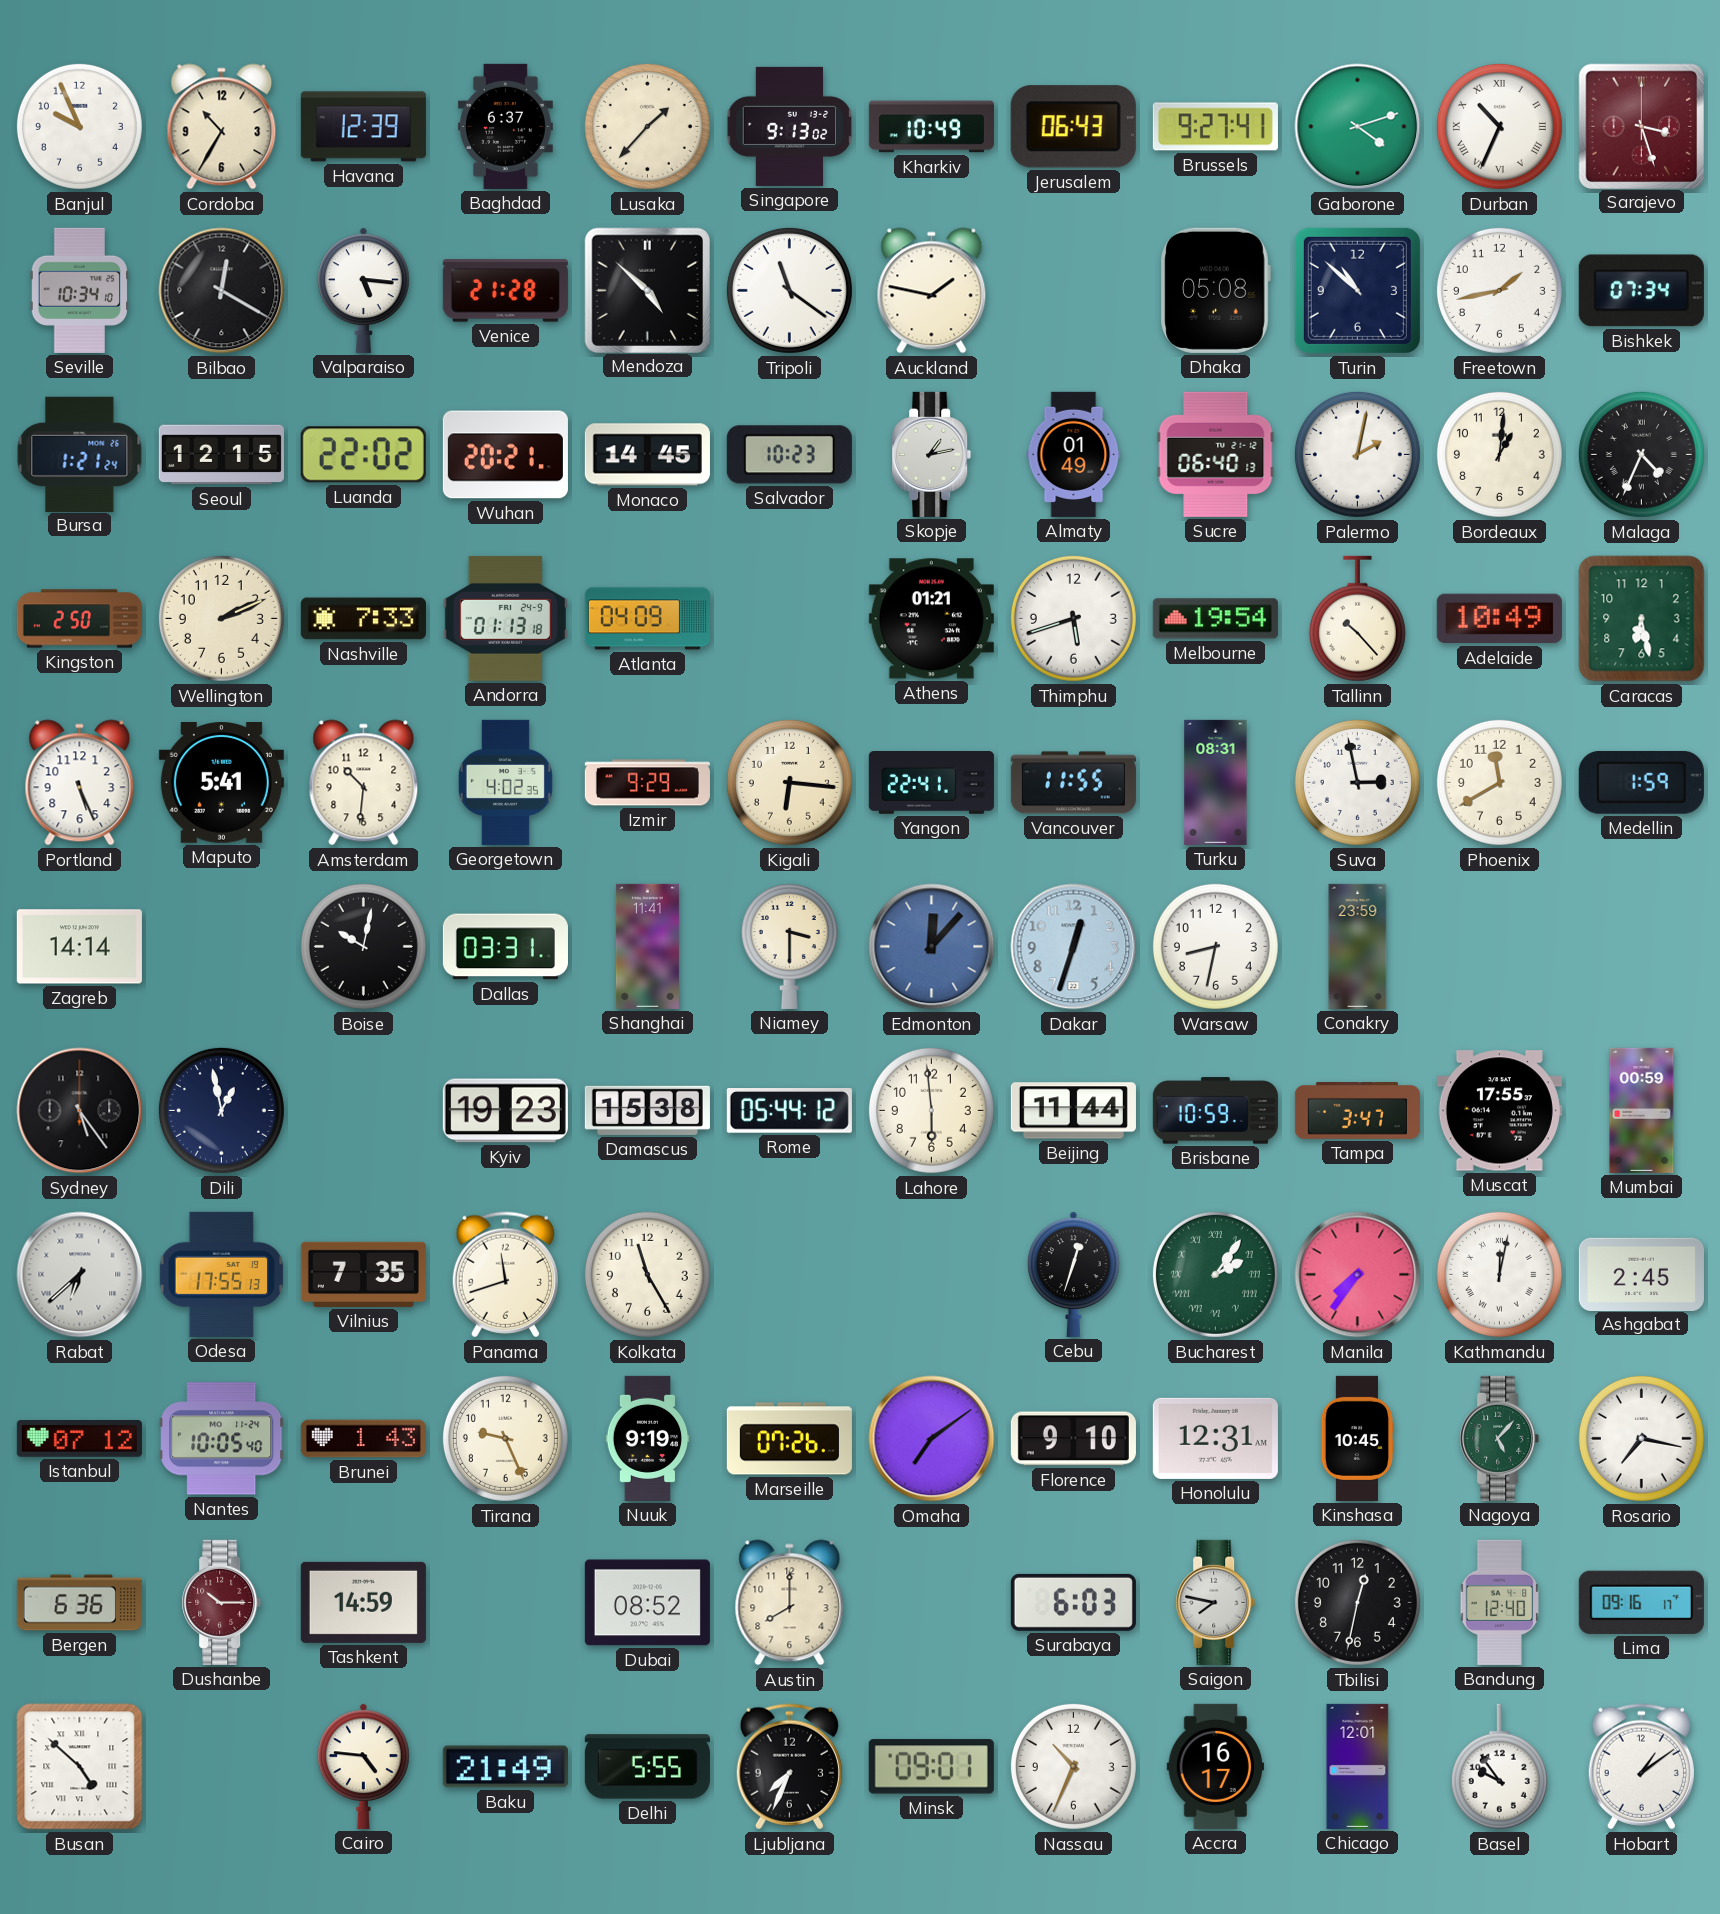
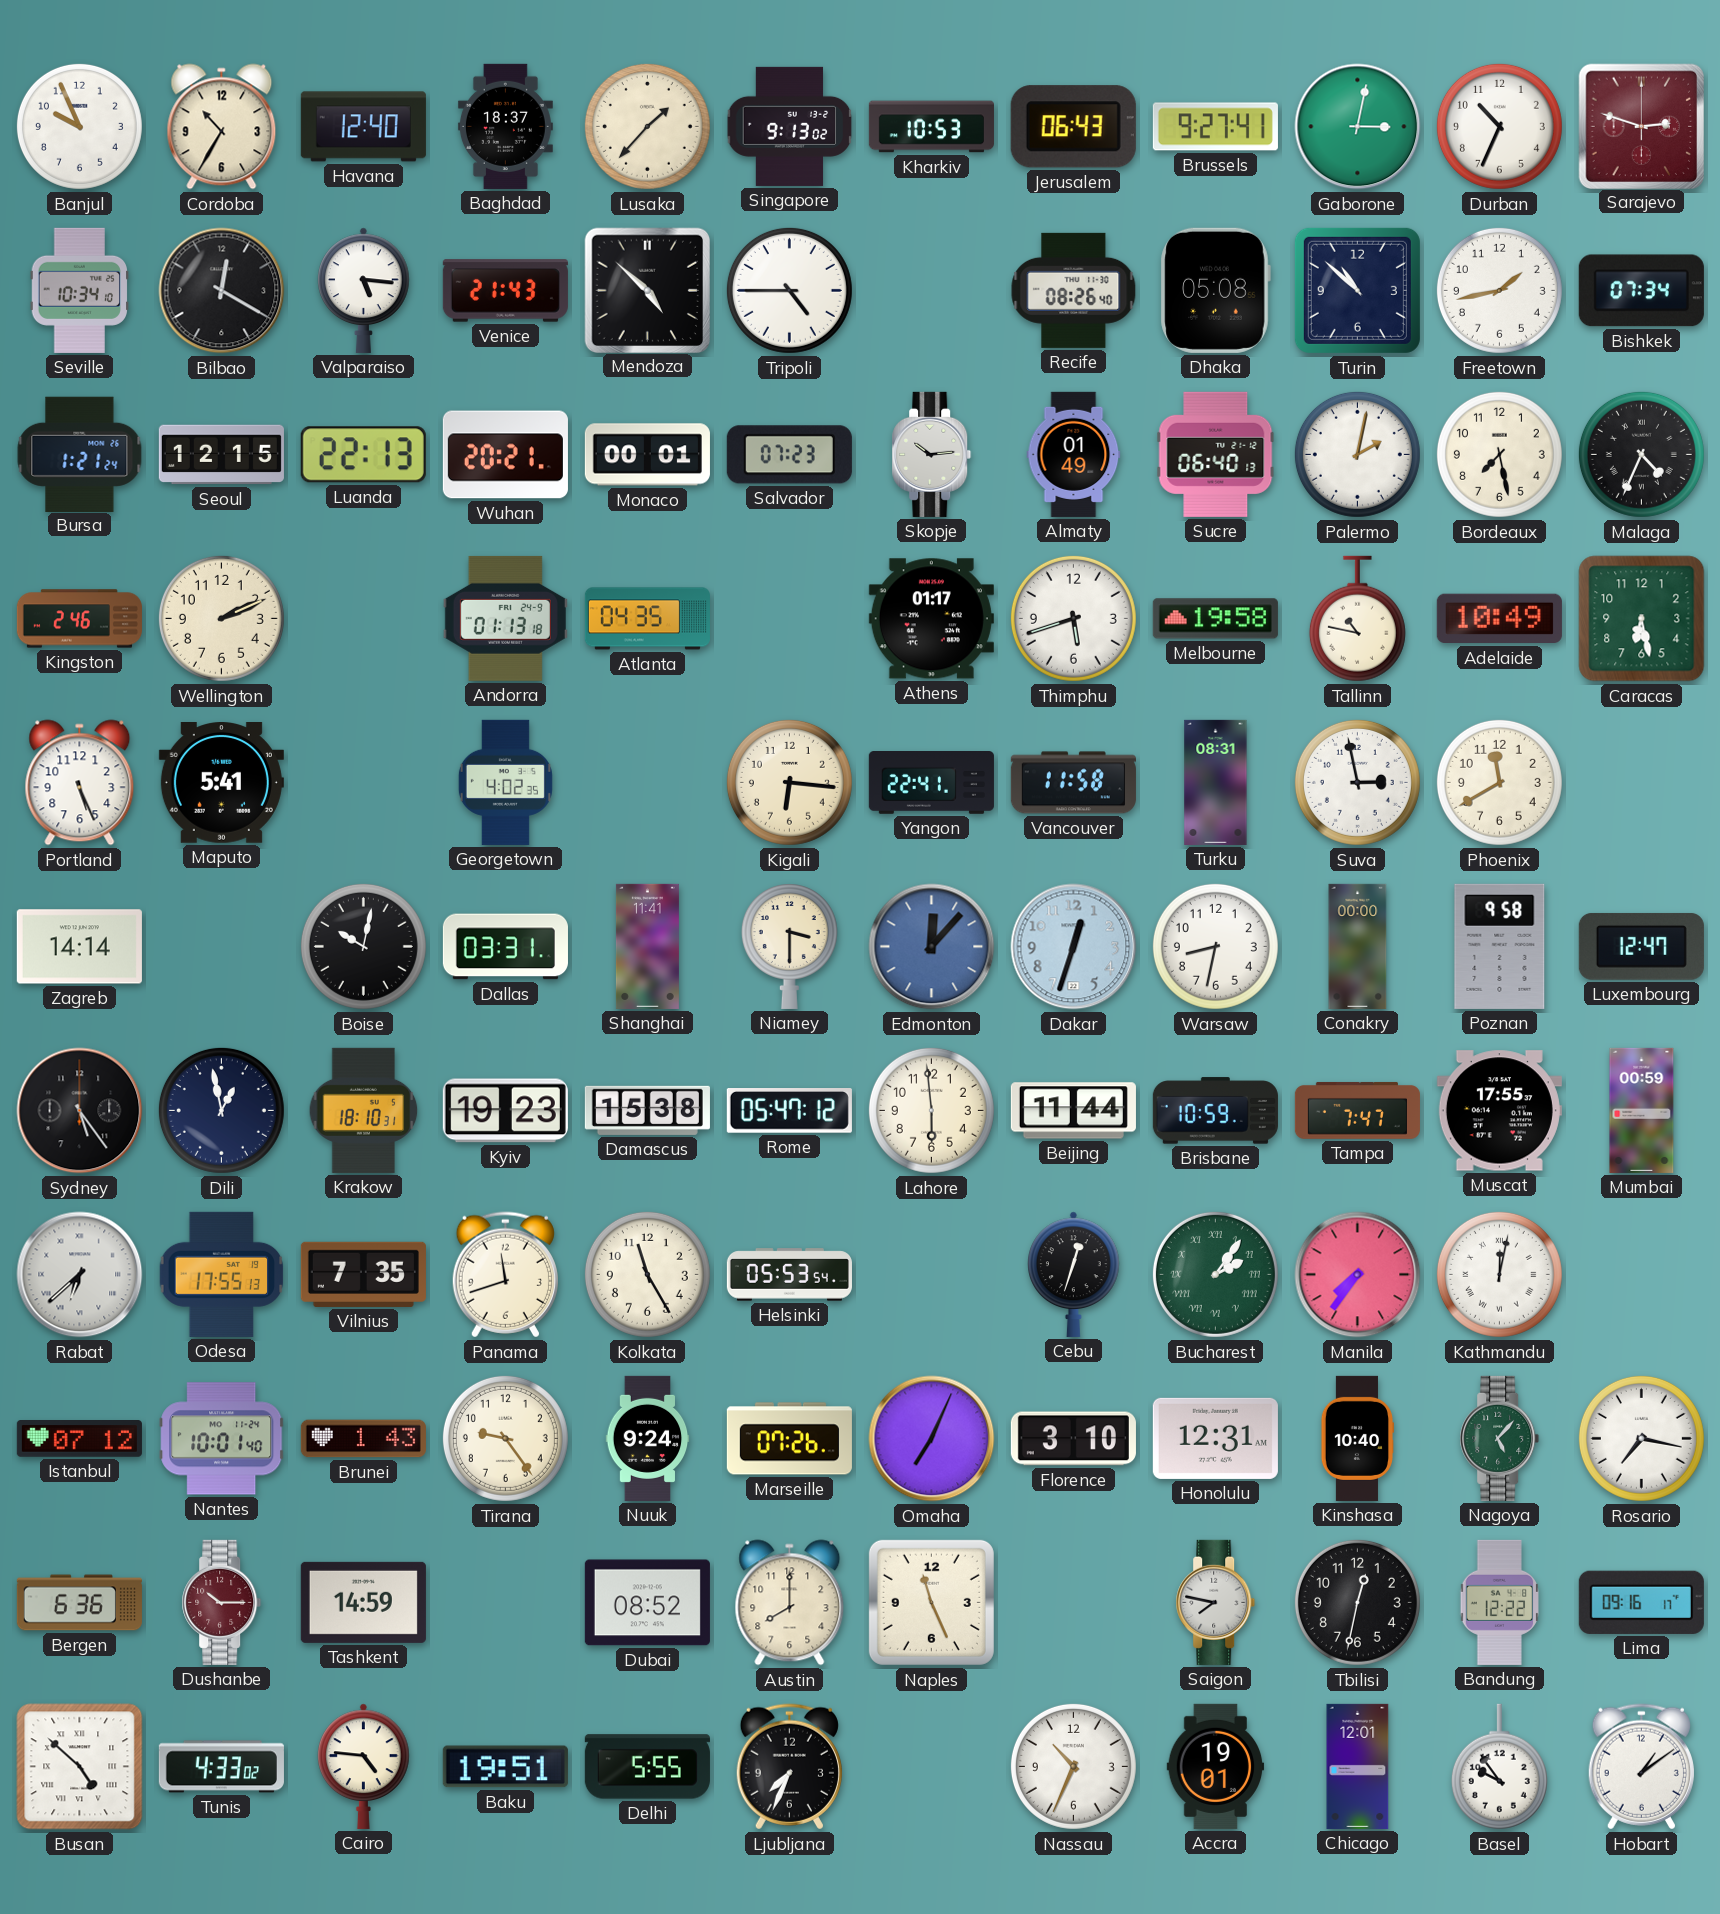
Havana: 12:39 -> 12:40
Baghdad: 6:37 -> 18:37
Kharkiv: 10:49 -> 10:53
Gaborone: 4:12 -> 3:02
Durban numerals: Roman -> Arabic
Sarajevo: 3:27 -> 2:48
Venice: 21:28 -> 21:43
Tripoli: 11:21 -> 4:45
Auckland: 1:47 -> none
Recife: none -> 08:26
Luanda: 22:02 -> 22:13
Monaco: 14:45 -> 00:01
Salvador: 10:23 -> 07:23
Skopje: 1:13 -> 10:14
Bordeaux: 1:01 -> 7:28
Kingston: 2:50 -> 2:46
Nashville: 7:33 -> none
Atlanta: 04:09 -> 04:35
Athens: 01:21 -> 01:17
Melbourne: 19:54 -> 19:58
Tallinn: 10:23 -> 10:47
Amsterdam: 10:31 -> none
Izmir: 9:29 -> none
Vancouver: 11:55 -> 11:58
Medellin: 1:59 -> none
Conakry: 23:59 -> 00:00
Poznan: none -> 9:58
Luxembourg: none -> 12:47
Krakow: none -> 18:10
Rome: 05:44 -> 05:47
Tampa: 3:47 -> 7:47
Helsinki: none -> 05:53
Ashgabat: 2:45 -> none
Nantes: 10:05 -> 10:01
Tirana: 9:26 -> 9:24
Nuuk: 9:19 -> 9:24
Omaha: 7:09 -> 7:04
Florence: 9:10 -> 3:10
Kinshasa: 10:45 -> 10:40
Naples: none -> 11:26
Surabaya: 6:03 -> none
Bandung: 12:40 -> 12:22
Tunis: none -> 4:33
Baku: 21:49 -> 19:51
Minsk: 09:01 -> none
Accra: 16:17 -> 19:01
